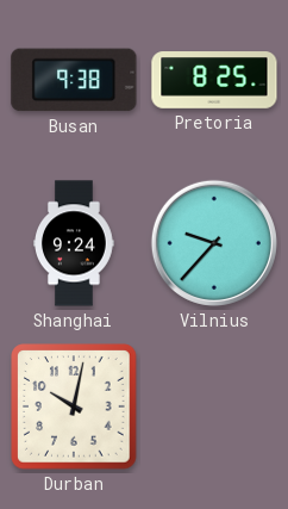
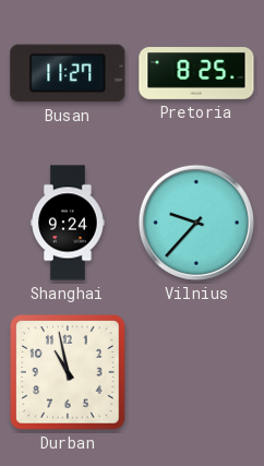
Busan: 9:38 -> 11:27
Durban: 10:02 -> 10:58
